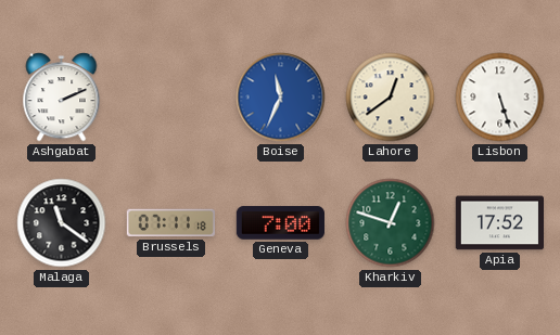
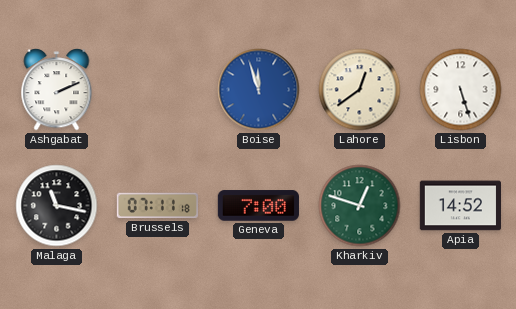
Boise: 11:34 -> 11:57
Malaga: 11:21 -> 11:17
Apia: 17:52 -> 14:52
